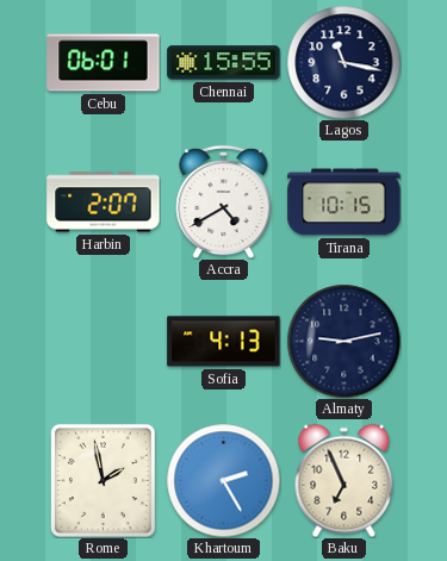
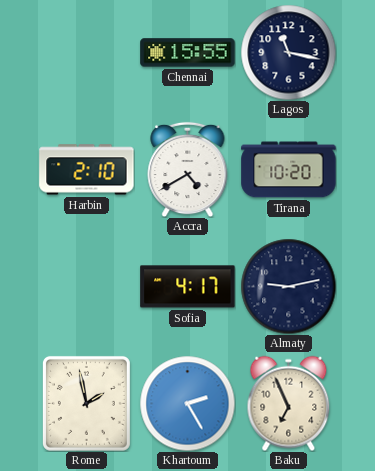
Cebu: 06:01 -> none
Harbin: 2:07 -> 2:10
Tirana: 10:15 -> 10:20
Sofia: 4:13 -> 4:17
